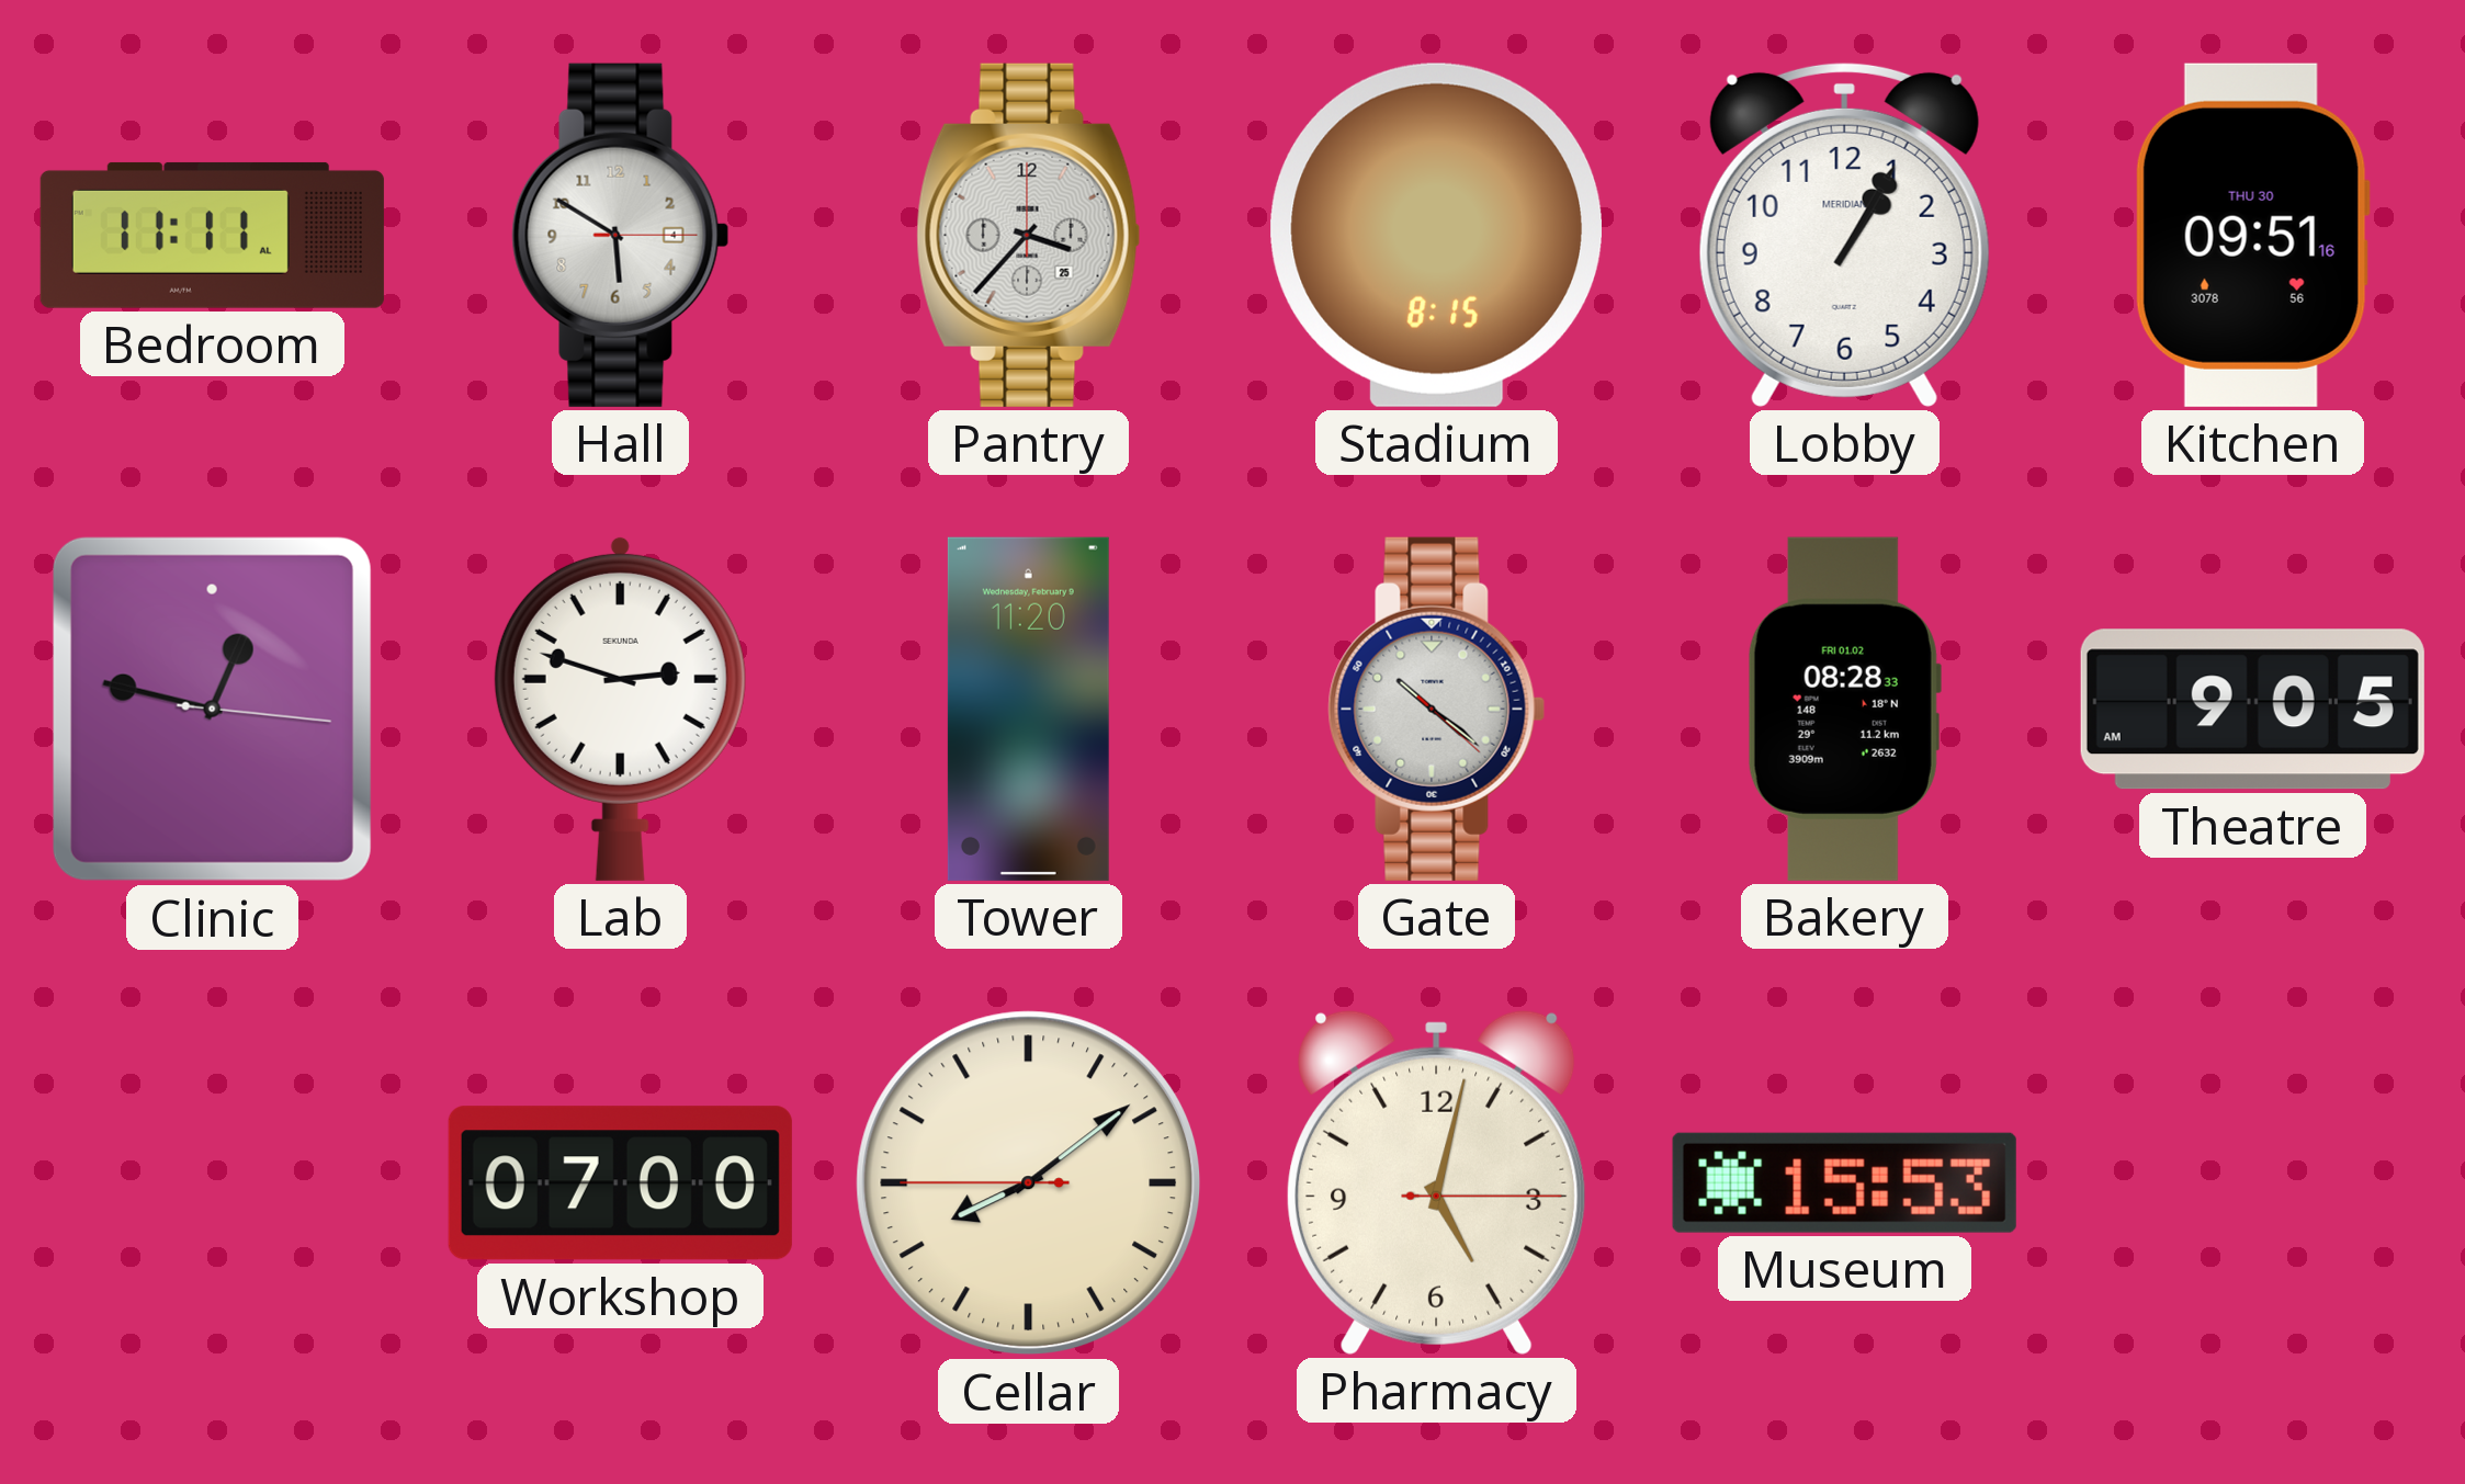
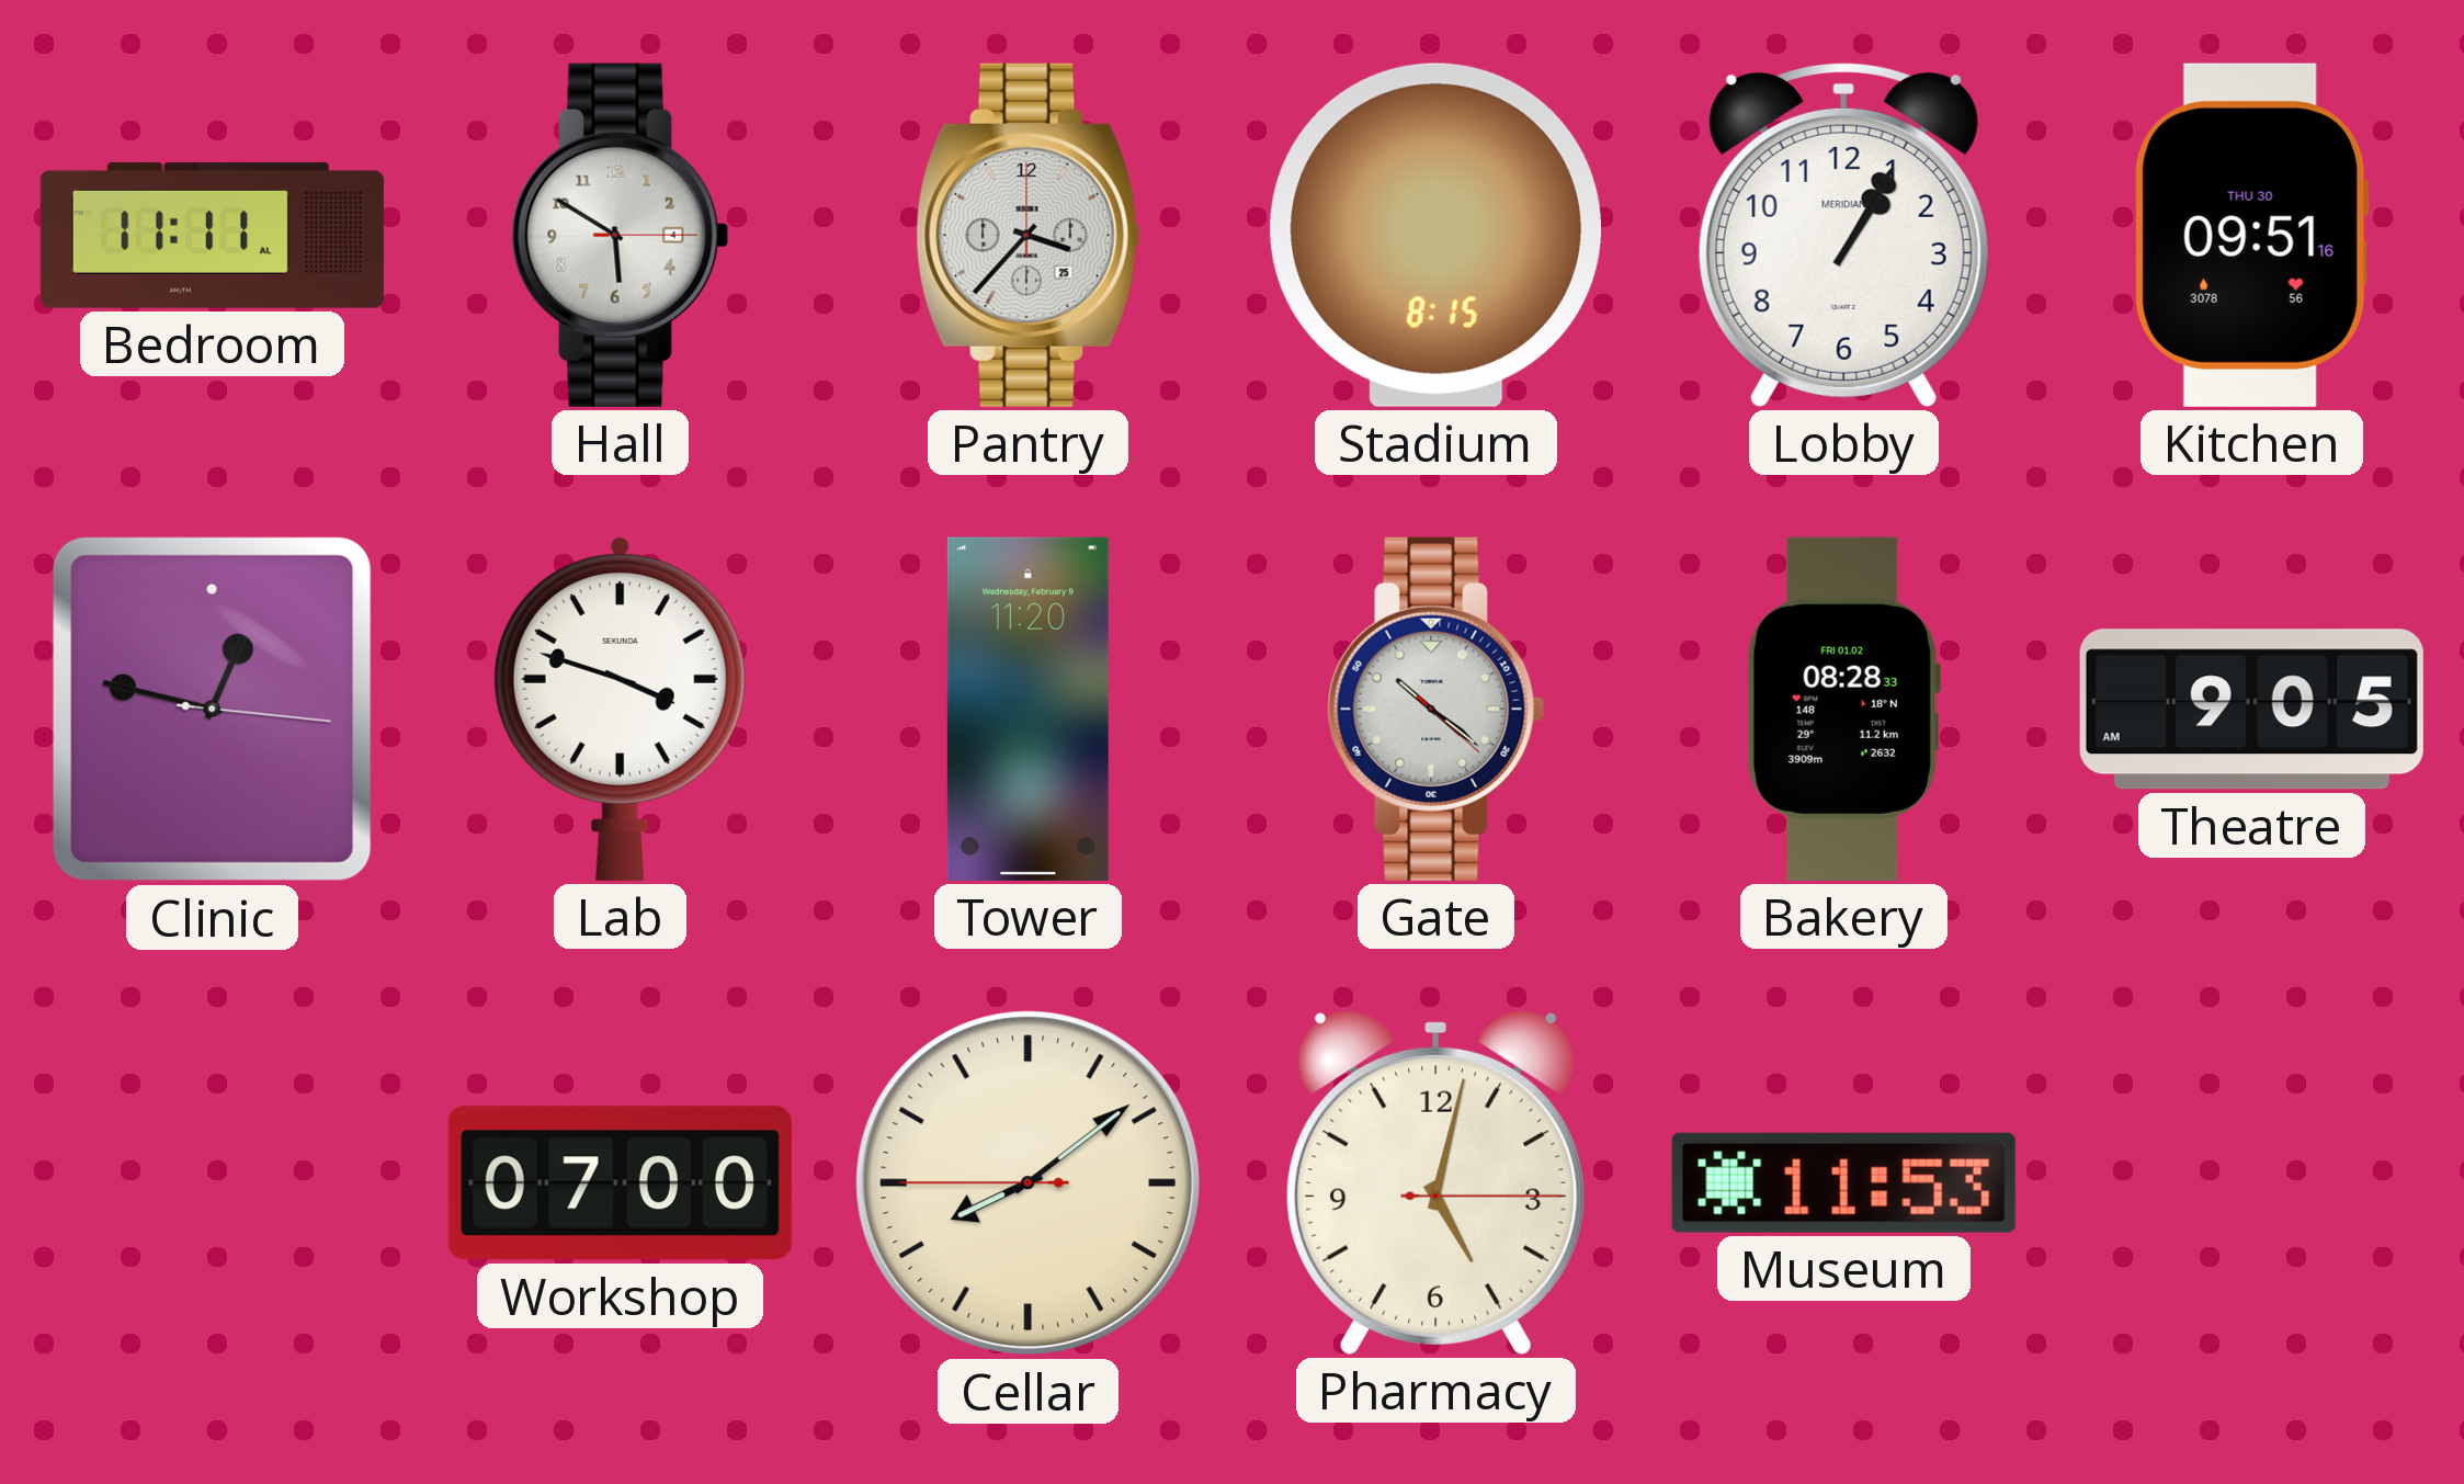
Lab: 2:48 -> 3:48
Museum: 15:53 -> 11:53
